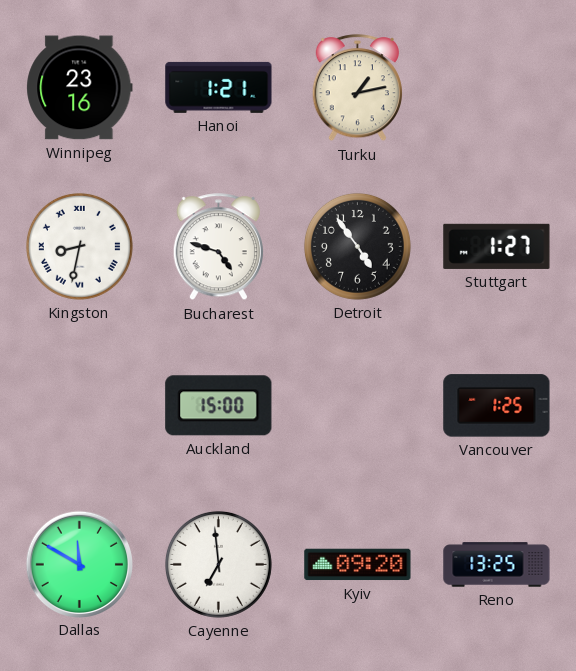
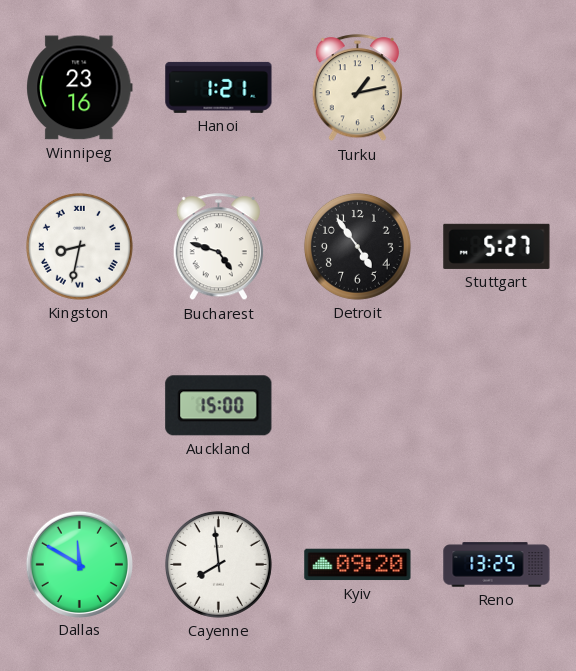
Stuttgart: 1:27 -> 5:27
Vancouver: 1:25 -> none
Cayenne: 6:59 -> 7:59
